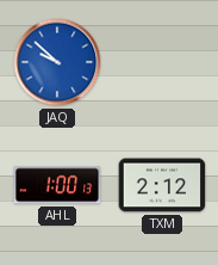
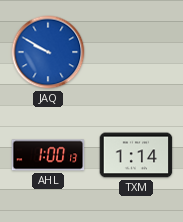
JAQ: 9:52 -> 9:50
TXM: 2:12 -> 1:14
